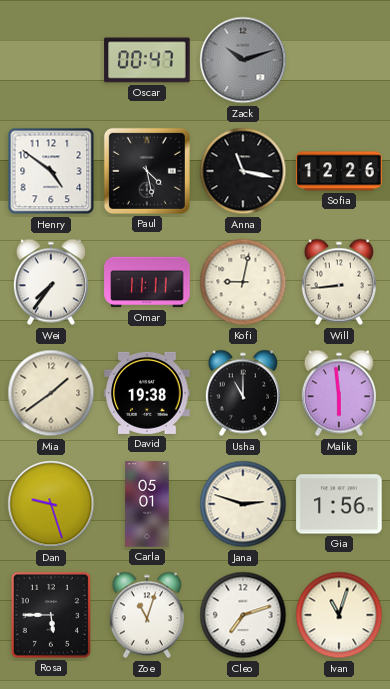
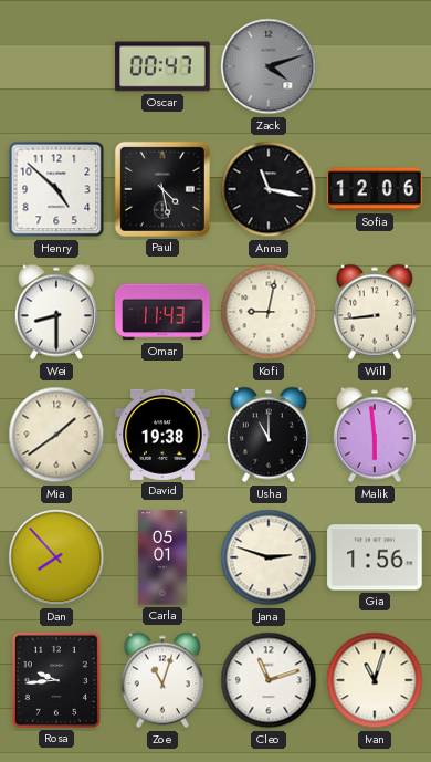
Zack: 10:12 -> 4:12
Henry: 4:51 -> 4:52
Sofia: 12:26 -> 12:06
Wei: 7:36 -> 8:30
Omar: 11:11 -> 11:43
Dan: 9:27 -> 7:53
Rosa: 5:45 -> 9:44
Cleo: 7:12 -> 11:12
